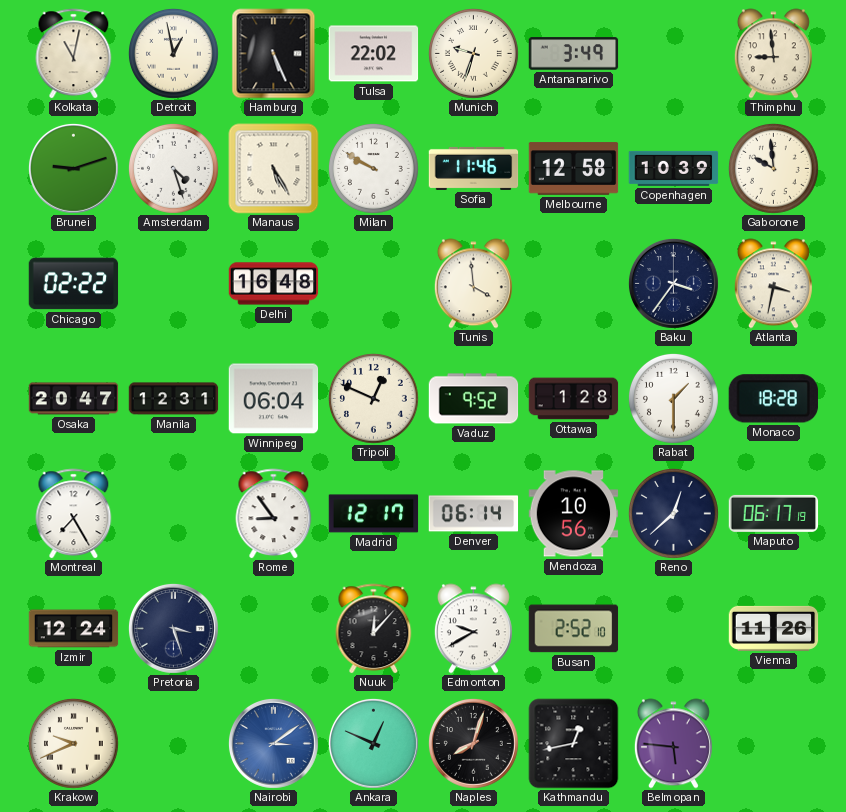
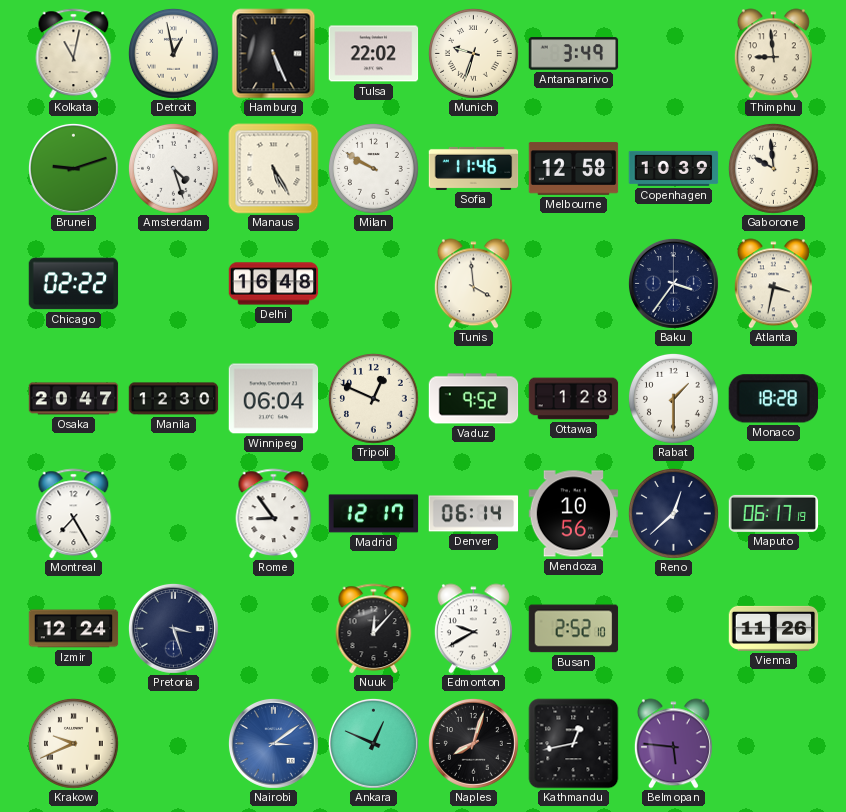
Manila: 12:31 -> 12:30
